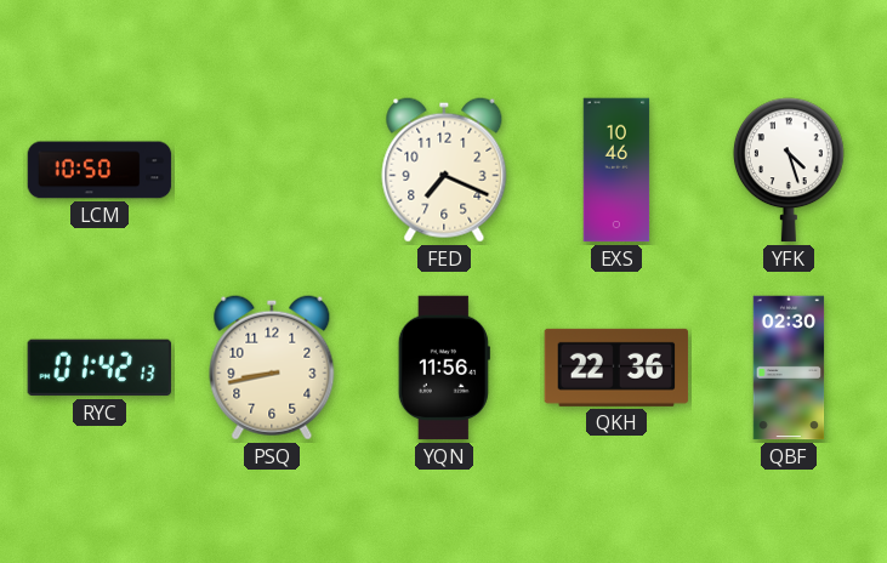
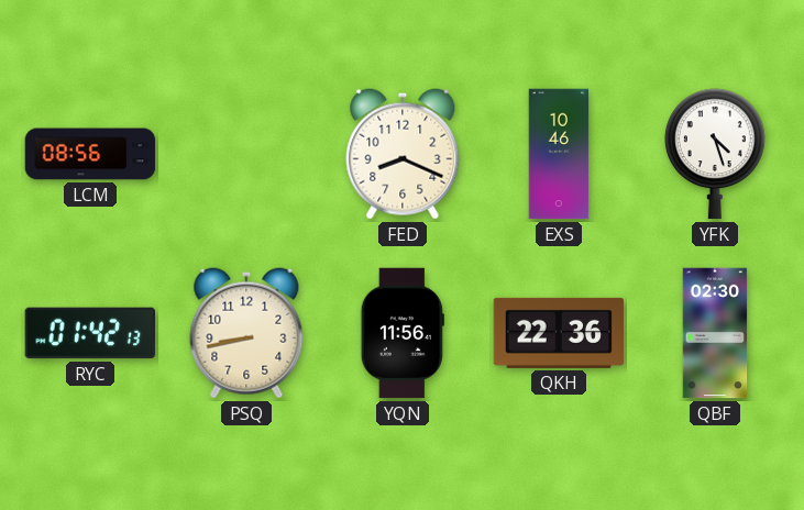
LCM: 10:50 -> 08:56
FED: 7:19 -> 8:19
